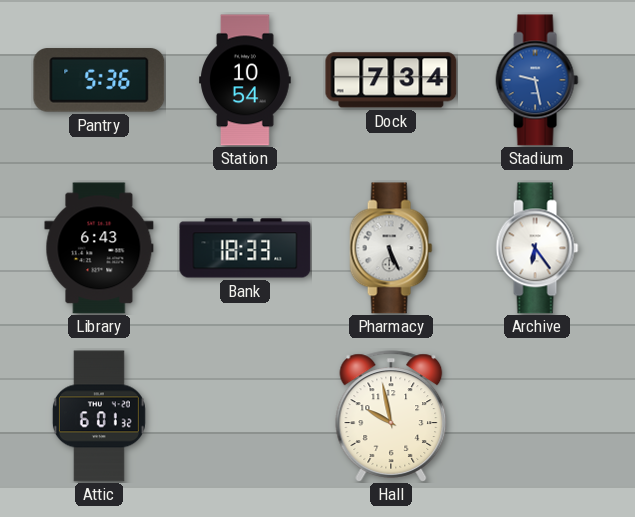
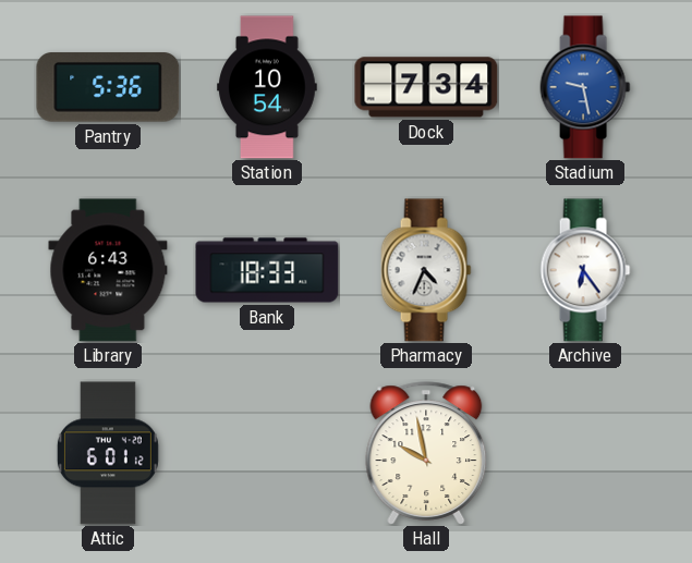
Pharmacy: 5:26 -> 4:34
Attic: 6:01:32 -> 6:01:12
